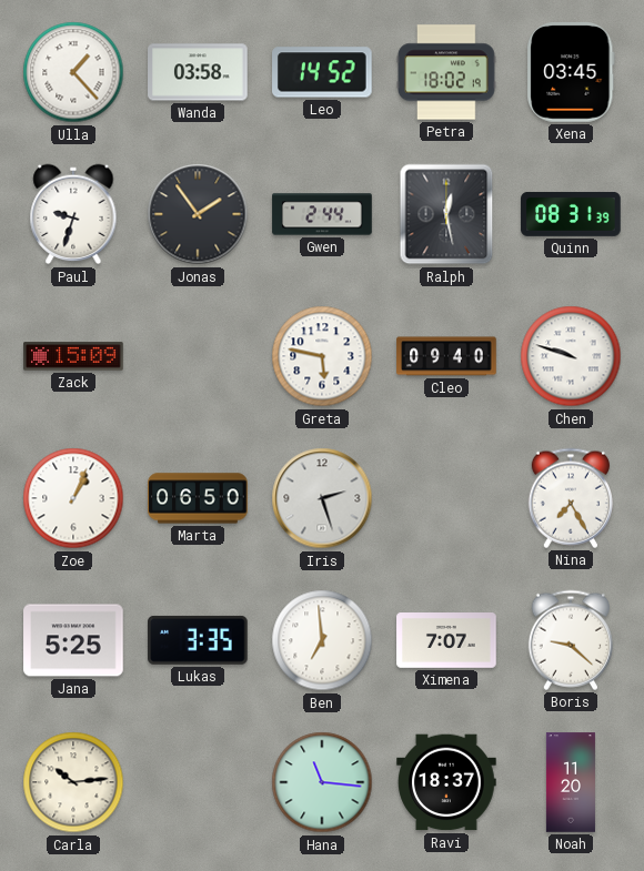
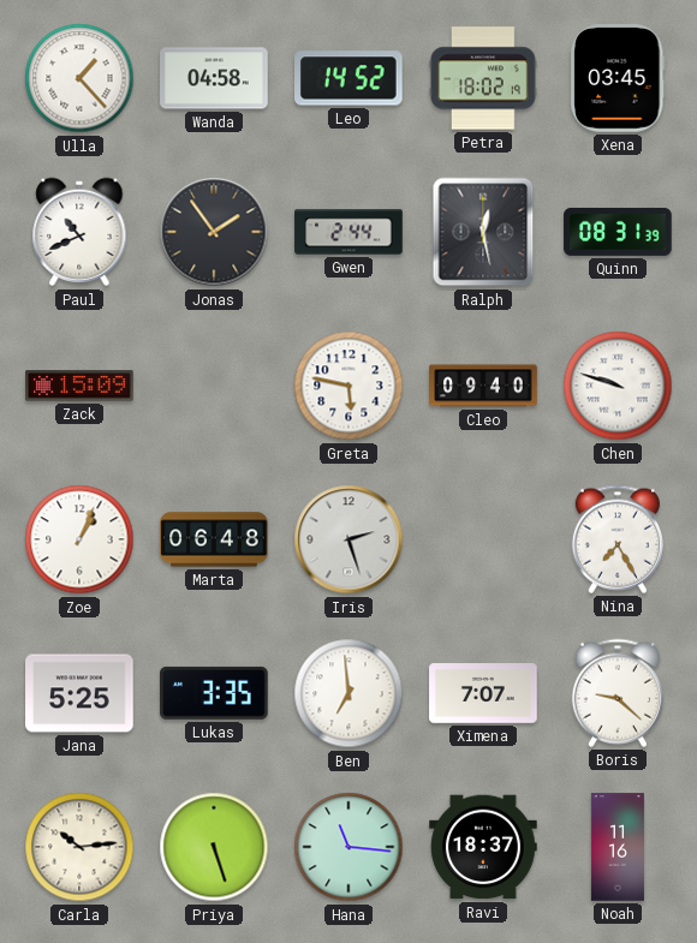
Wanda: 03:58 -> 04:58
Paul: 9:33 -> 10:41
Marta: 06:50 -> 06:48
Priya: none -> 5:27
Noah: 11:20 -> 11:16
